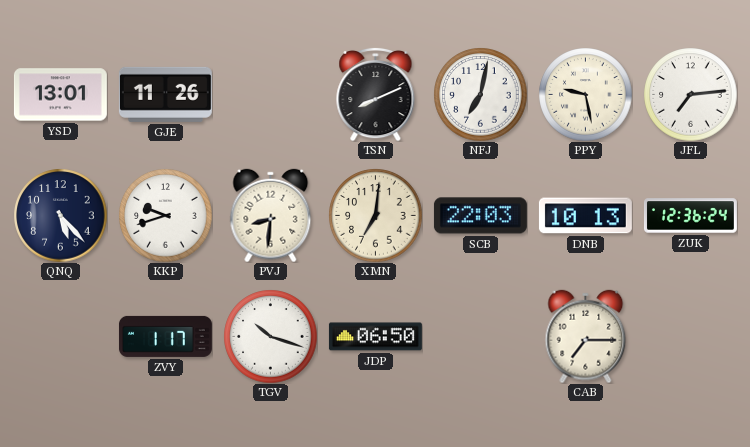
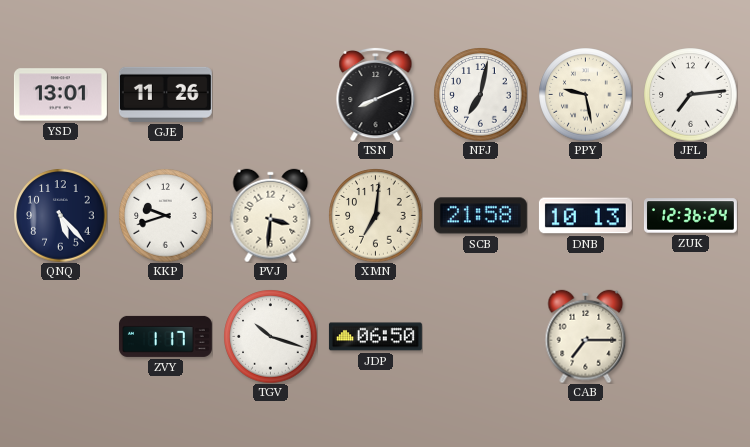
PVJ: 8:31 -> 3:31
SCB: 22:03 -> 21:58
